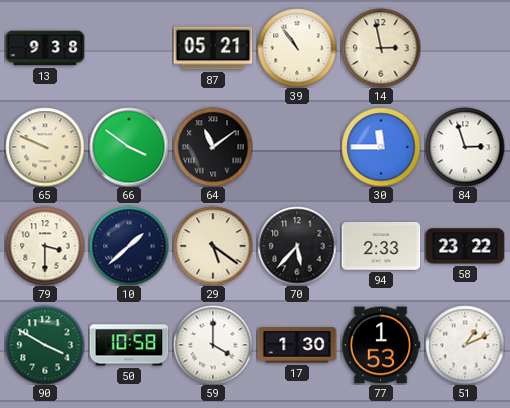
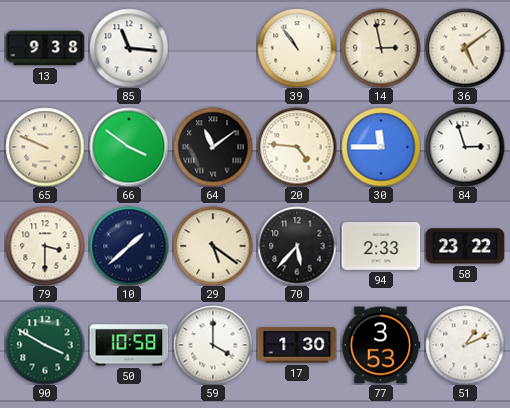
85: none -> 11:16
87: 05:21 -> none
36: none -> 5:09
20: none -> 4:46
77: 1:53 -> 3:53
